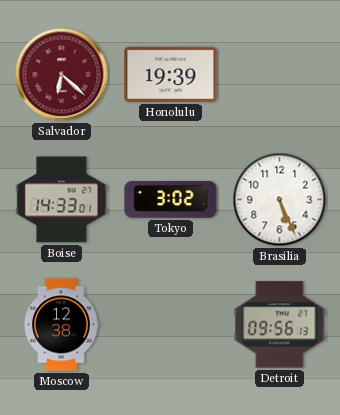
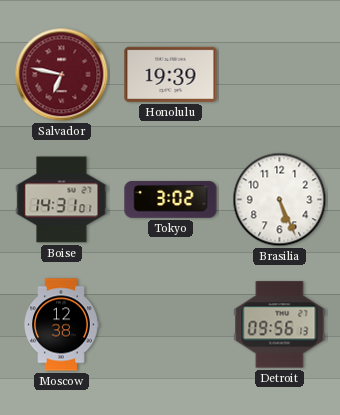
Salvador: 6:22 -> 6:47
Boise: 14:33 -> 14:31
